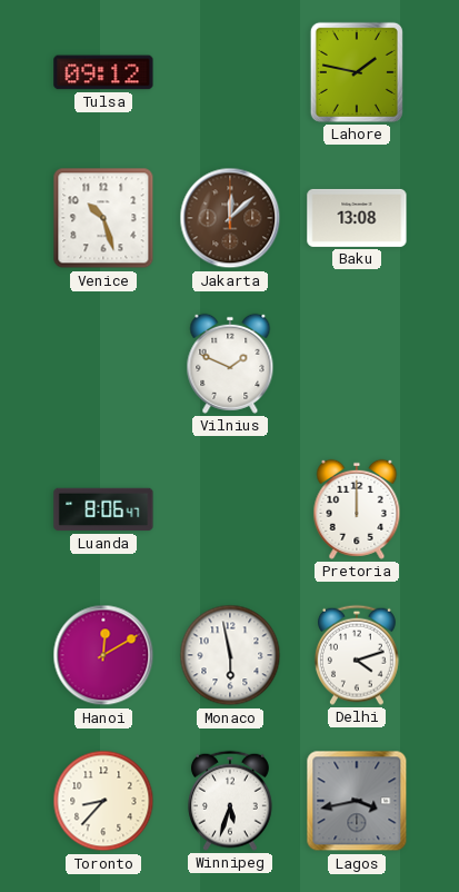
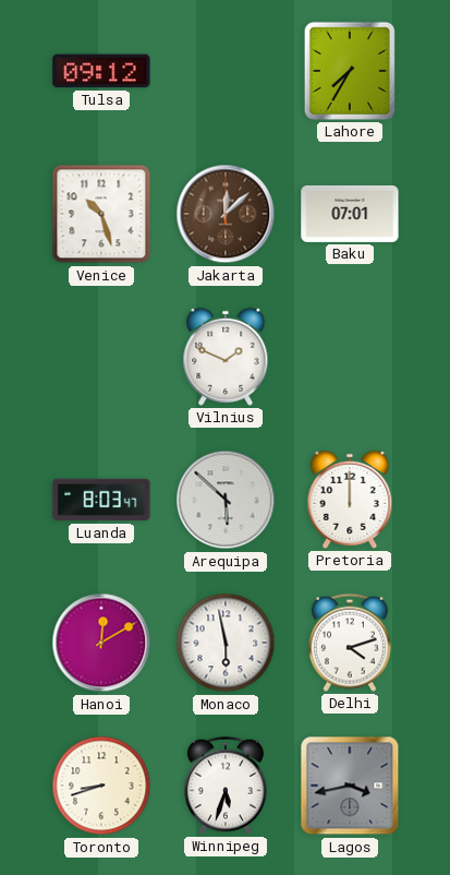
Lahore: 1:47 -> 7:35
Baku: 13:08 -> 07:01
Luanda: 8:06 -> 8:03
Arequipa: none -> 5:52
Toronto: 8:37 -> 8:42
